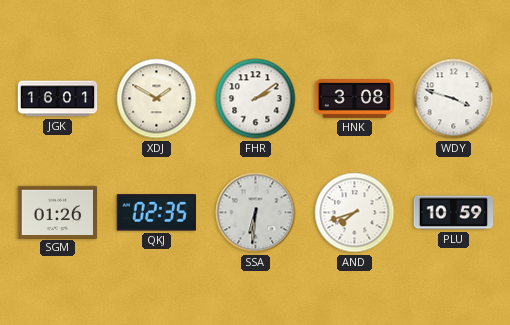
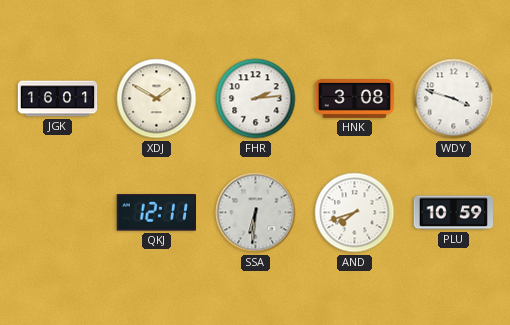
FHR: 2:09 -> 2:14
SGM: 01:26 -> none
QKJ: 02:35 -> 12:11
